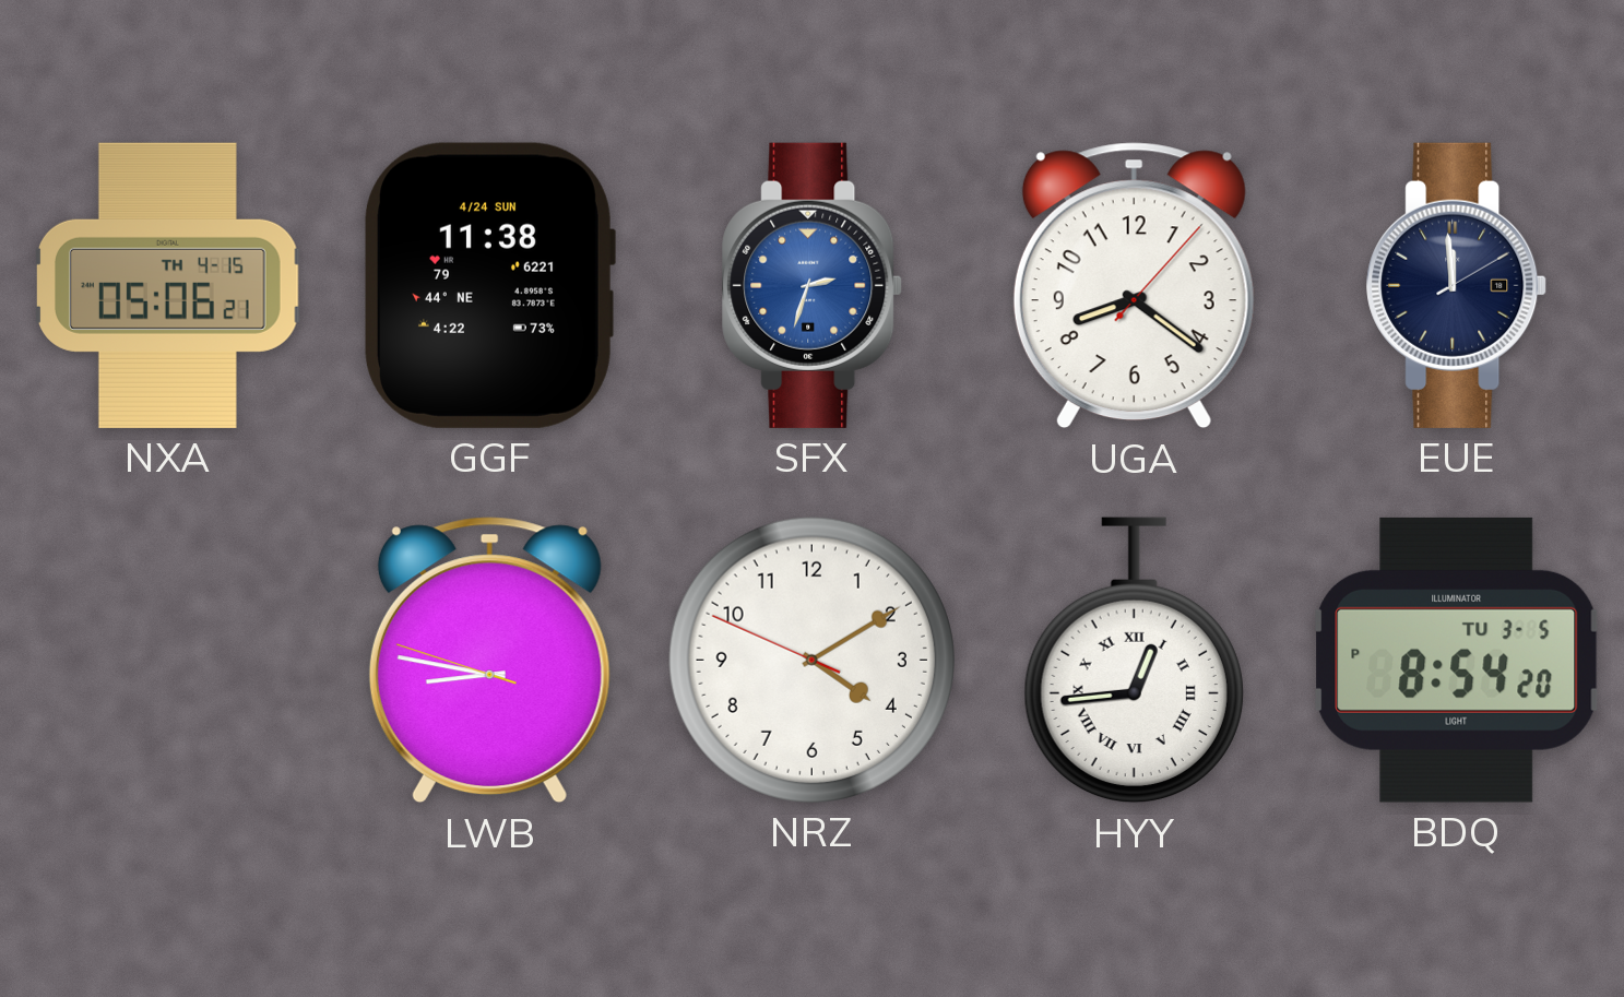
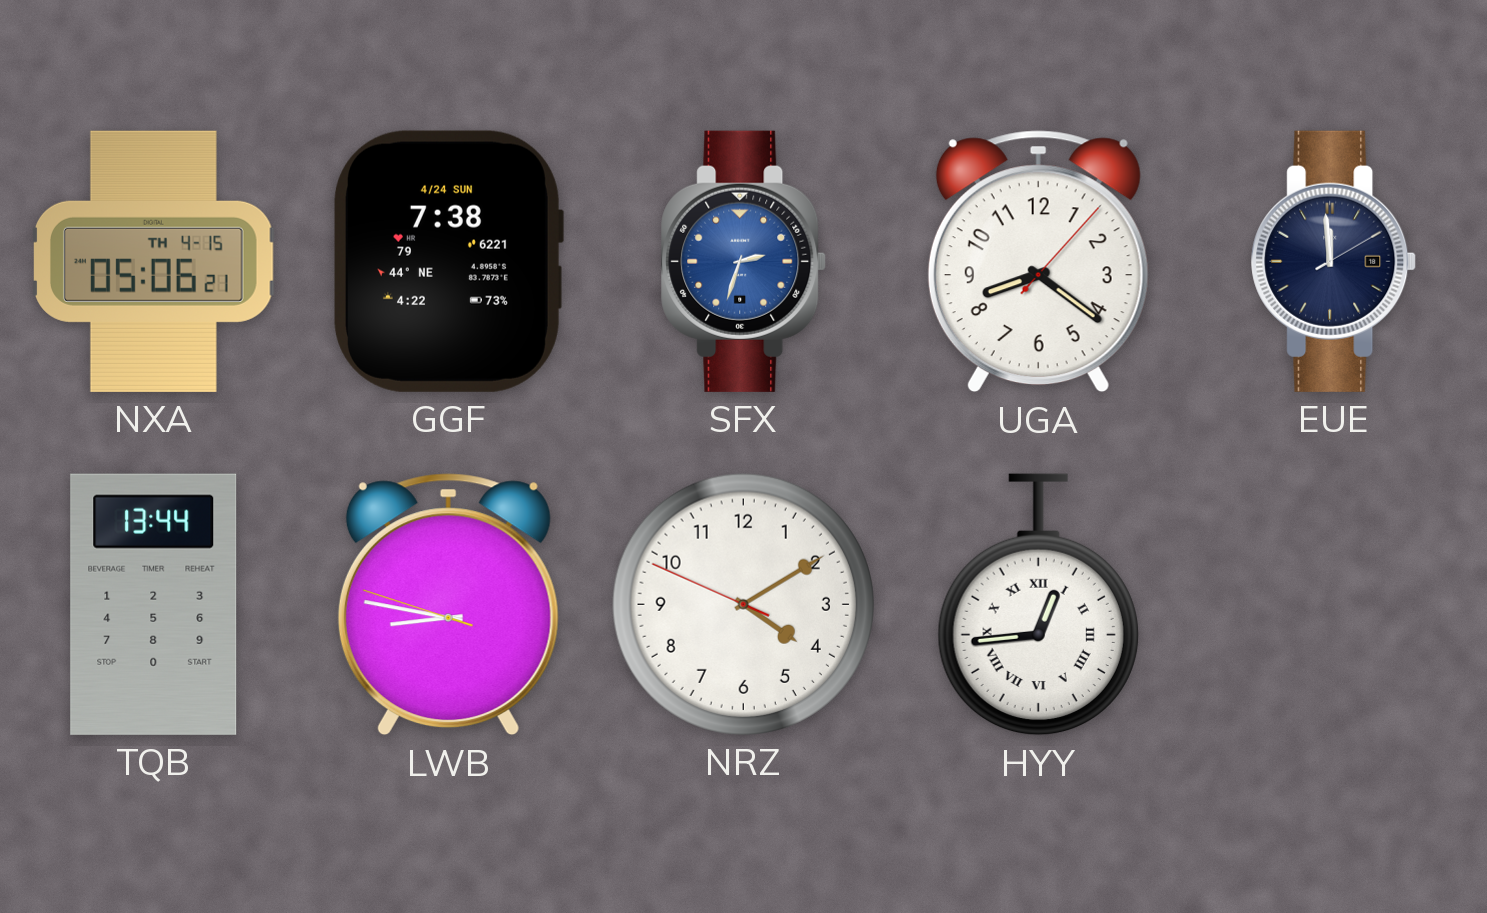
GGF: 11:38 -> 7:38
TQB: none -> 13:44
BDQ: 8:54 -> none
